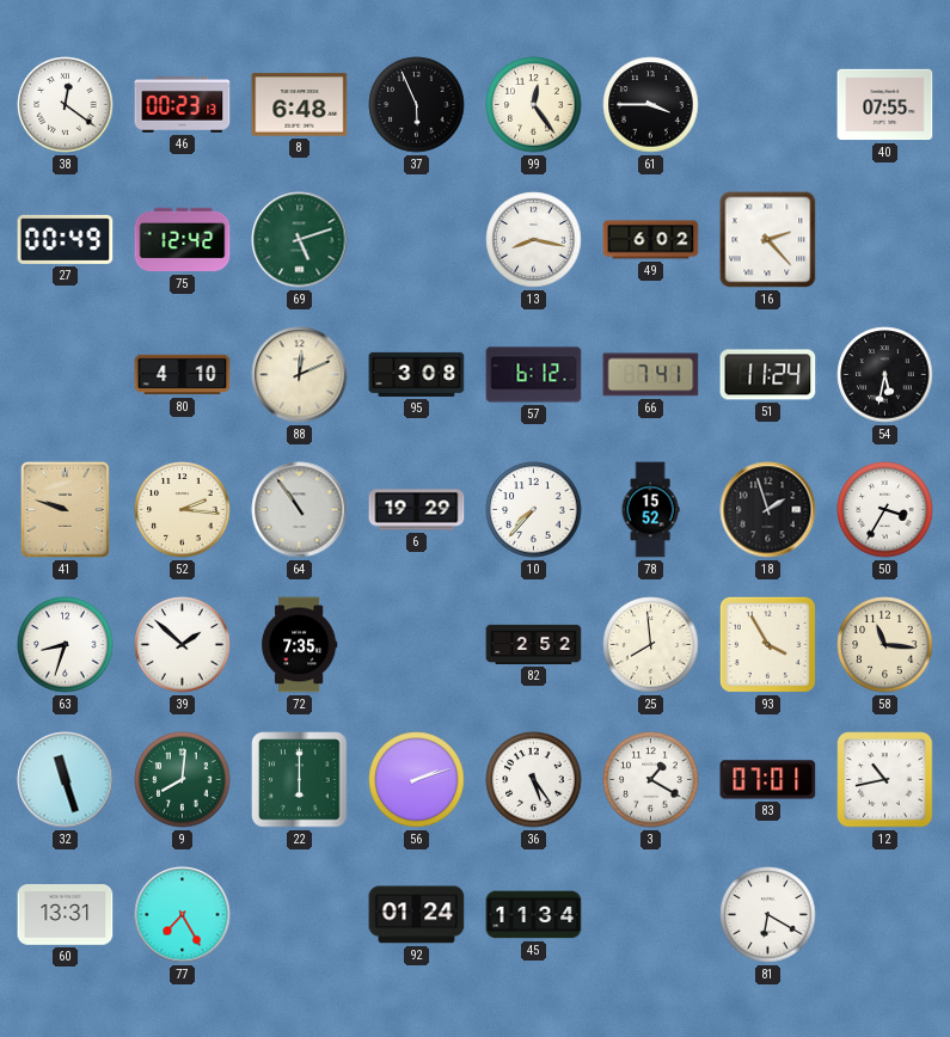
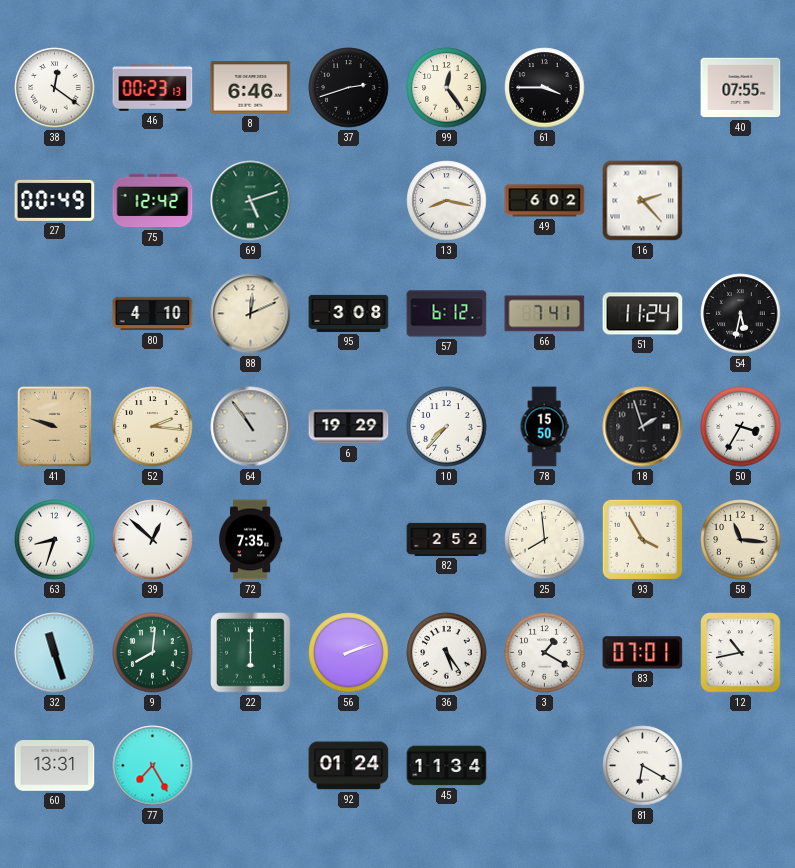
8: 6:48 -> 6:46
37: 5:56 -> 2:42
78: 15:52 -> 15:50
39: 1:52 -> 12:52
